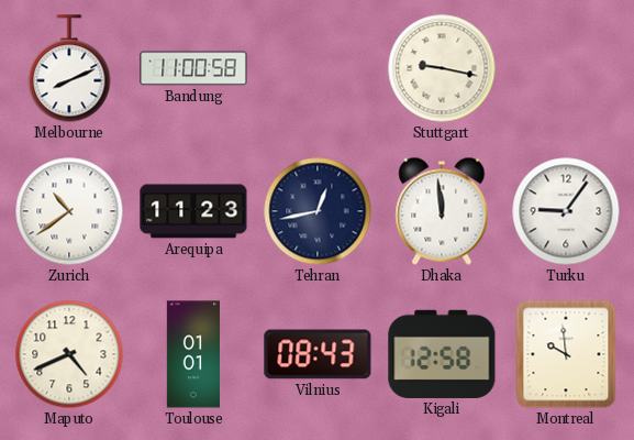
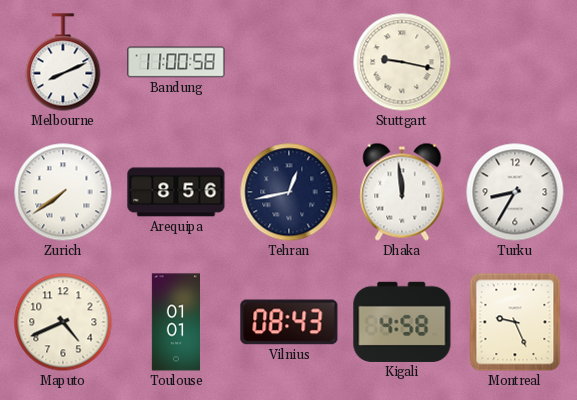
Zurich: 10:39 -> 7:39
Arequipa: 11:23 -> 8:56
Turku: 9:06 -> 8:35
Kigali: 12:58 -> 4:58
Montreal: 9:59 -> 9:26
